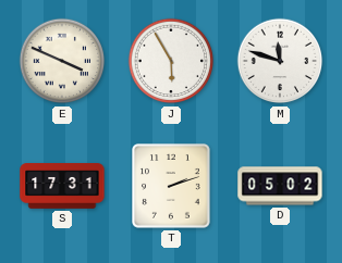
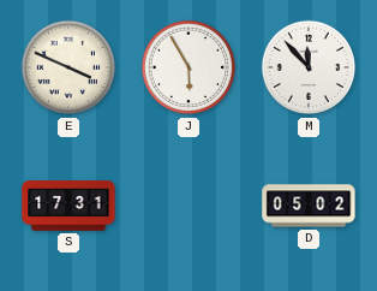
M: 11:48 -> 11:53
T: 2:12 -> none
